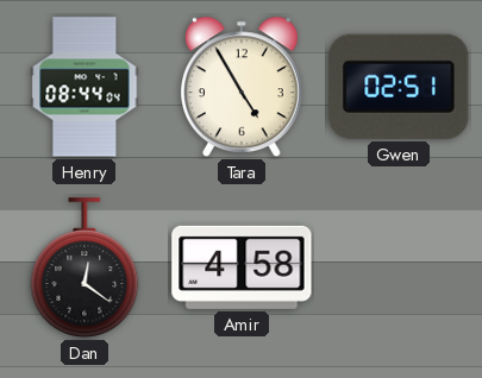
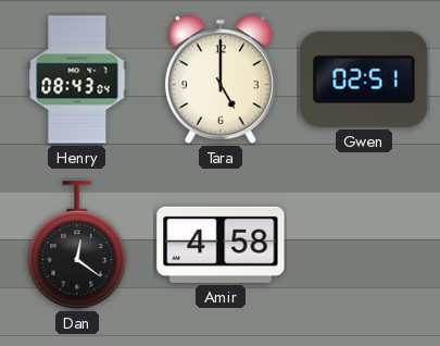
Henry: 08:44 -> 08:43
Tara: 4:55 -> 5:00
